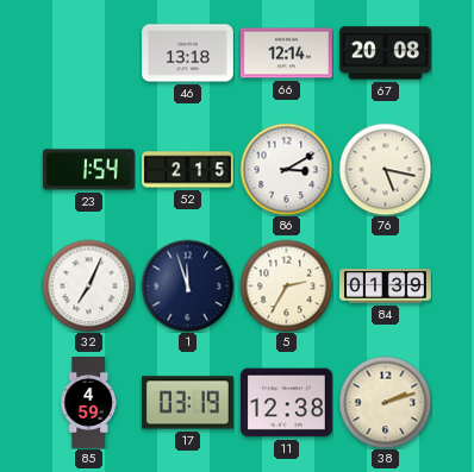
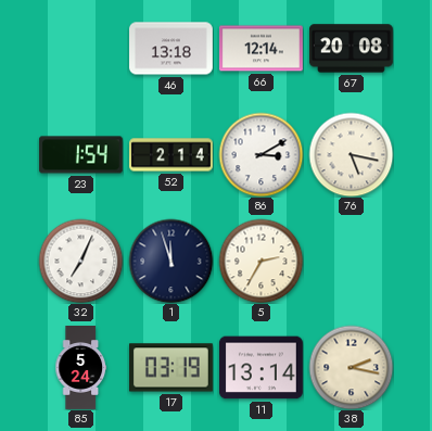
52: 2:15 -> 2:14
84: 01:39 -> none
85: 4:59 -> 5:24
11: 12:38 -> 13:14
38: 2:12 -> 2:17
